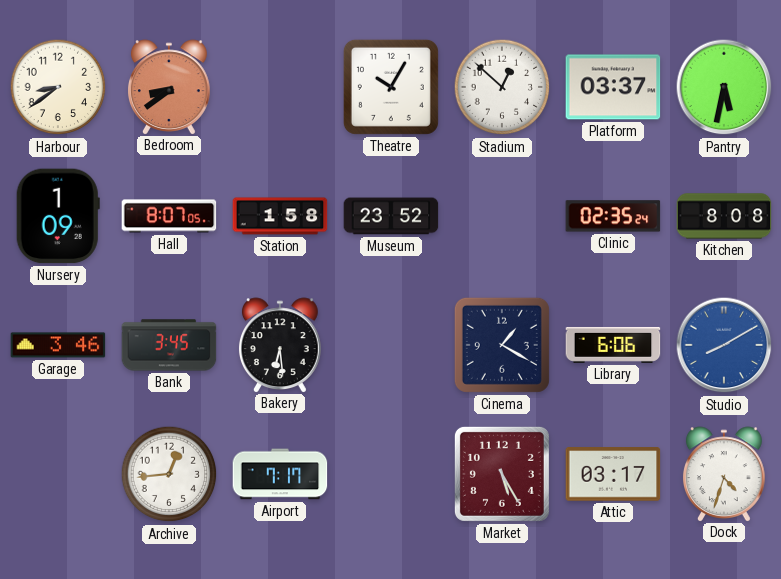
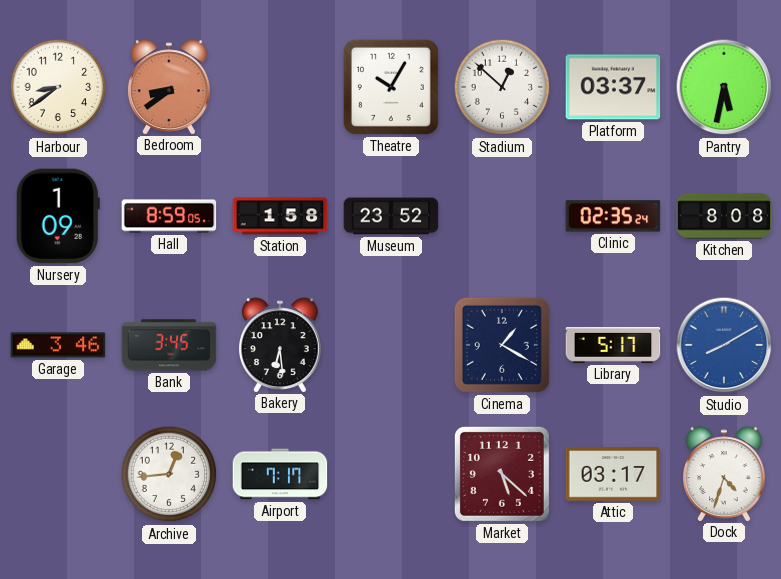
Hall: 8:07 -> 8:59
Library: 6:06 -> 5:17
Market: 5:25 -> 5:22
